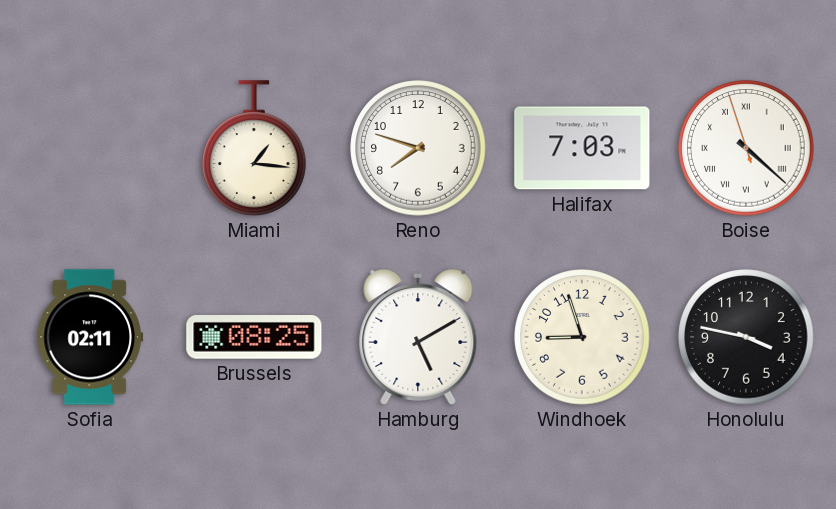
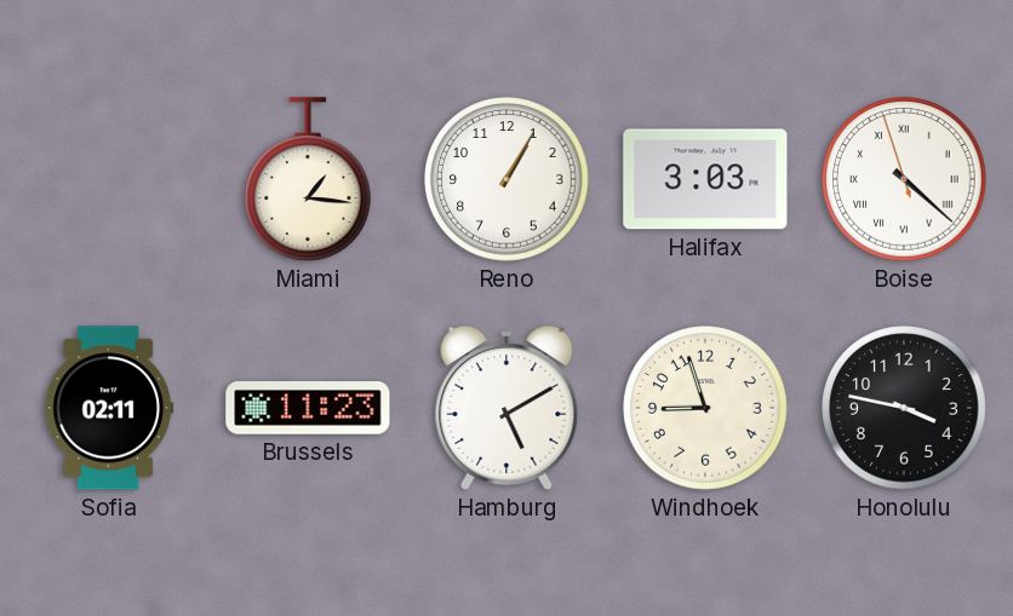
Reno: 7:48 -> 1:05
Halifax: 7:03 -> 3:03
Brussels: 08:25 -> 11:23
